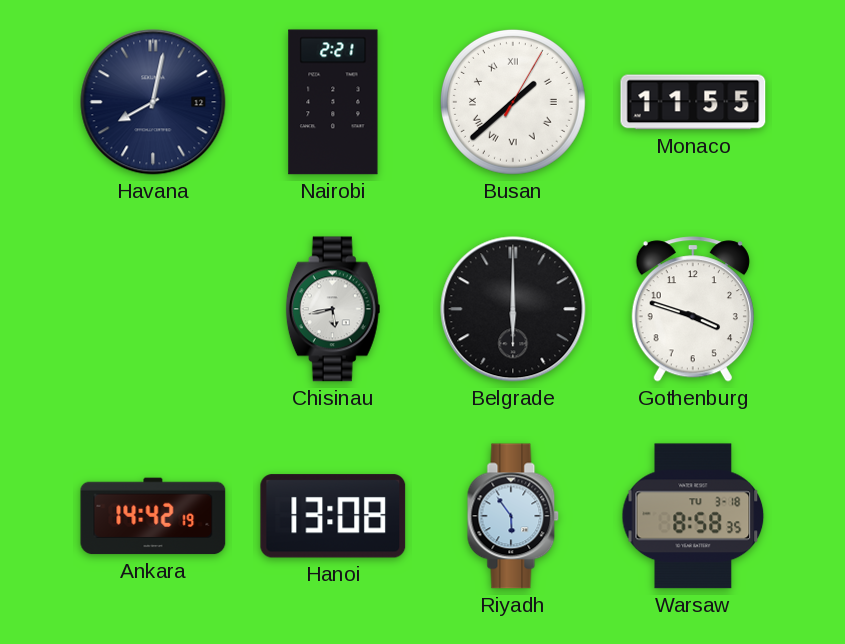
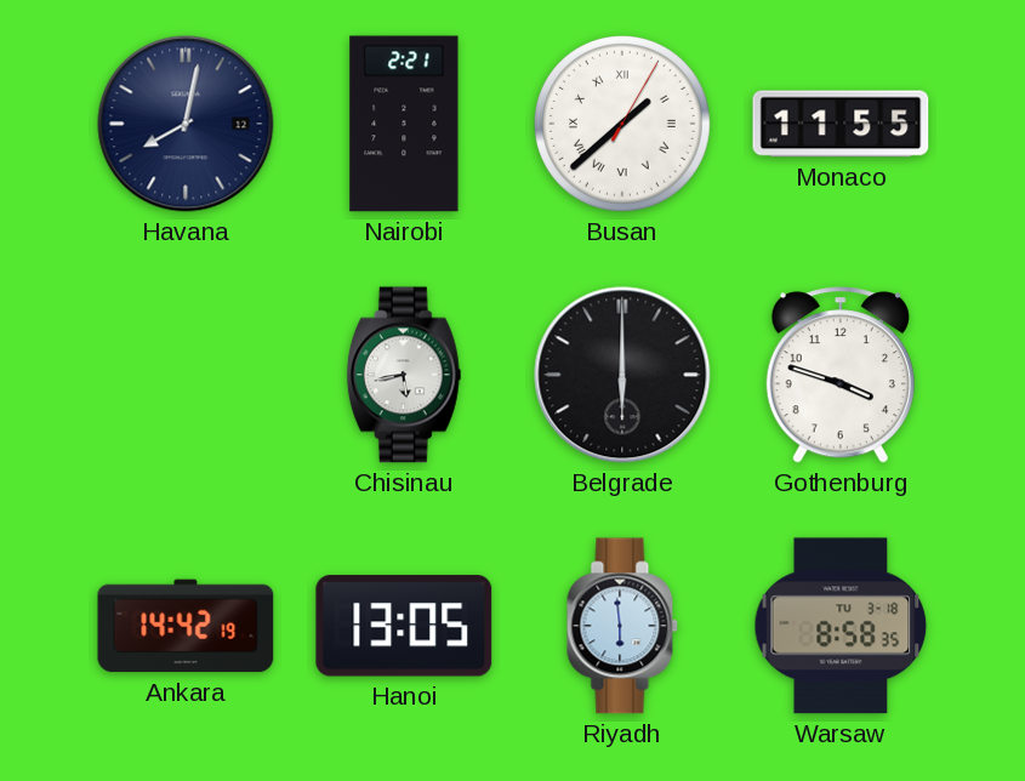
Hanoi: 13:08 -> 13:05
Riyadh: 5:54 -> 5:59
